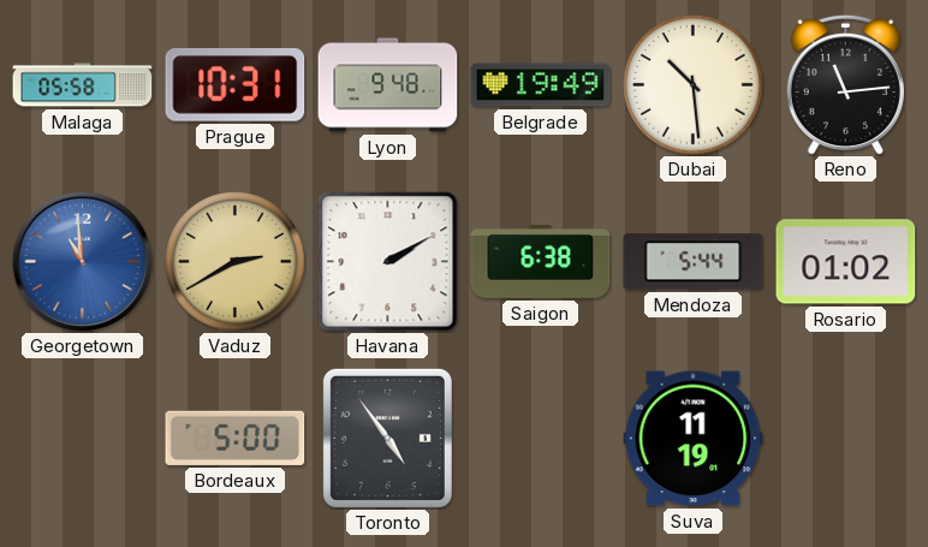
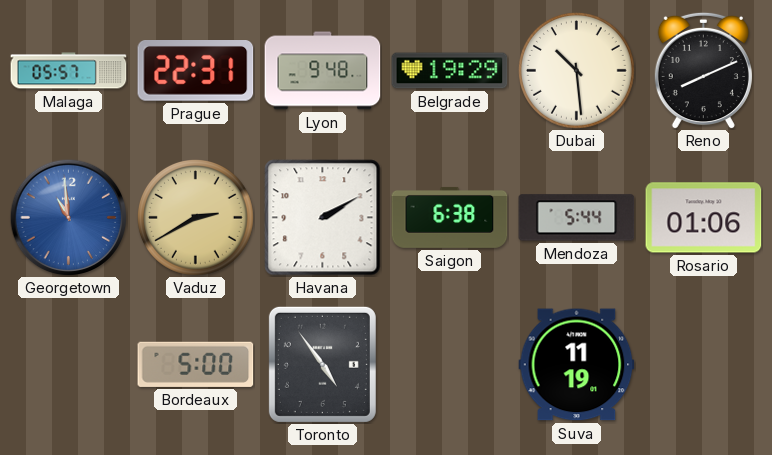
Malaga: 05:58 -> 05:57
Prague: 10:31 -> 22:31
Belgrade: 19:49 -> 19:29
Reno: 11:14 -> 8:11
Rosario: 01:02 -> 01:06
